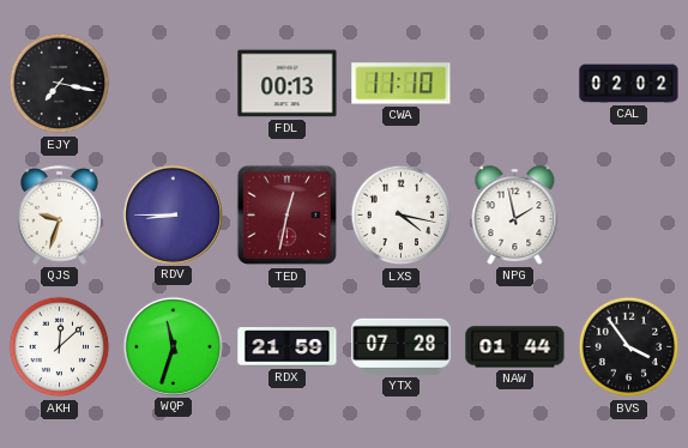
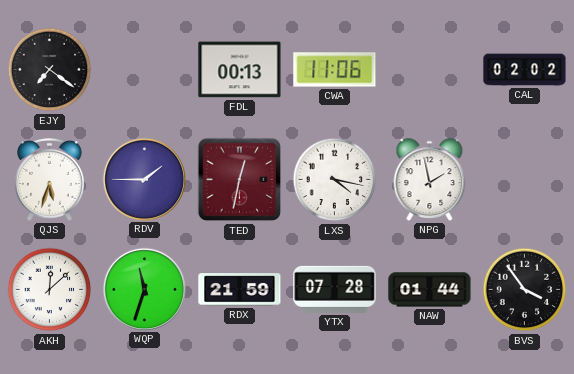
EJY: 7:17 -> 7:21
CWA: 11:10 -> 11:06
QJS: 9:33 -> 5:33
RDV: 8:45 -> 1:45
